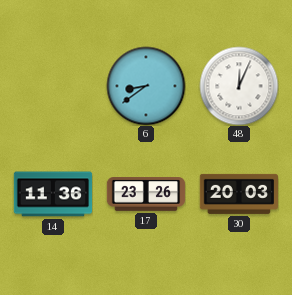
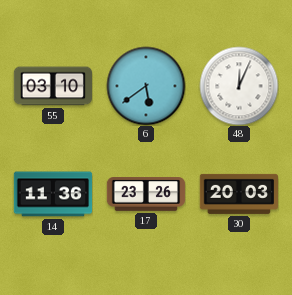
55: none -> 03:10
6: 8:39 -> 5:39
